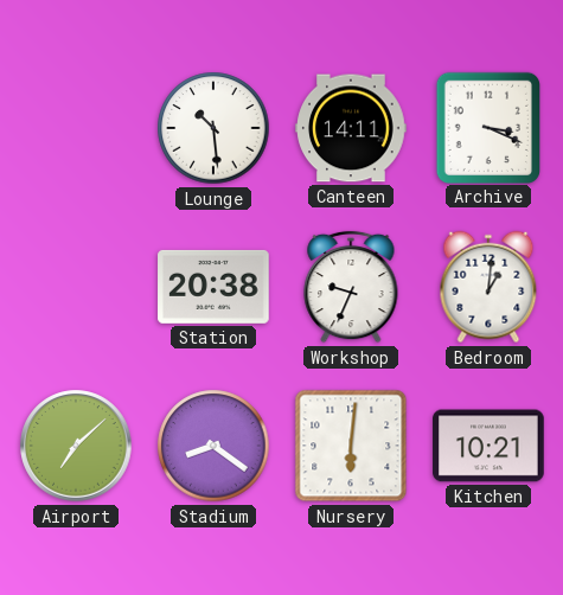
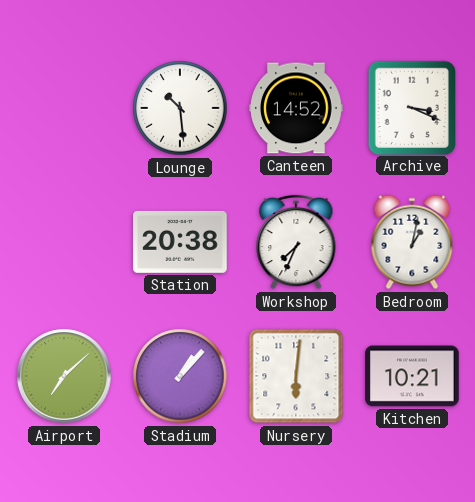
Canteen: 14:11 -> 14:52
Workshop: 9:34 -> 7:34
Bedroom: 1:01 -> 1:02
Stadium: 8:21 -> 1:07
